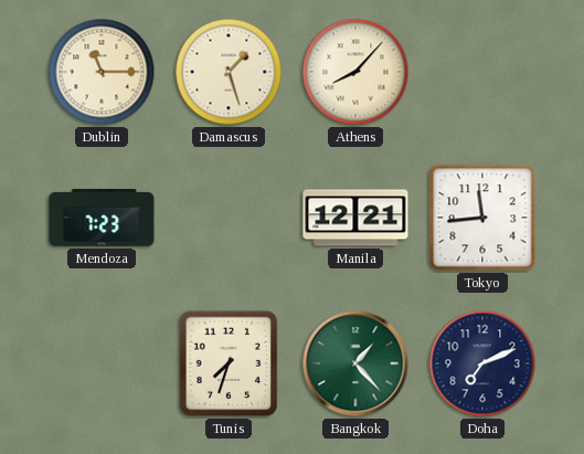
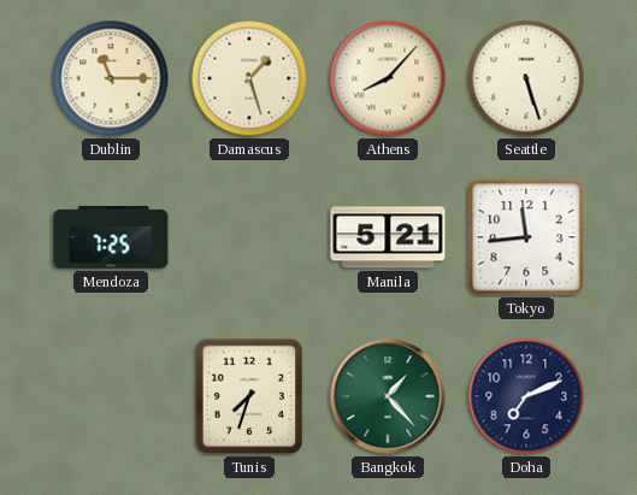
Seattle: none -> 5:27
Mendoza: 7:23 -> 7:25
Manila: 12:21 -> 5:21
